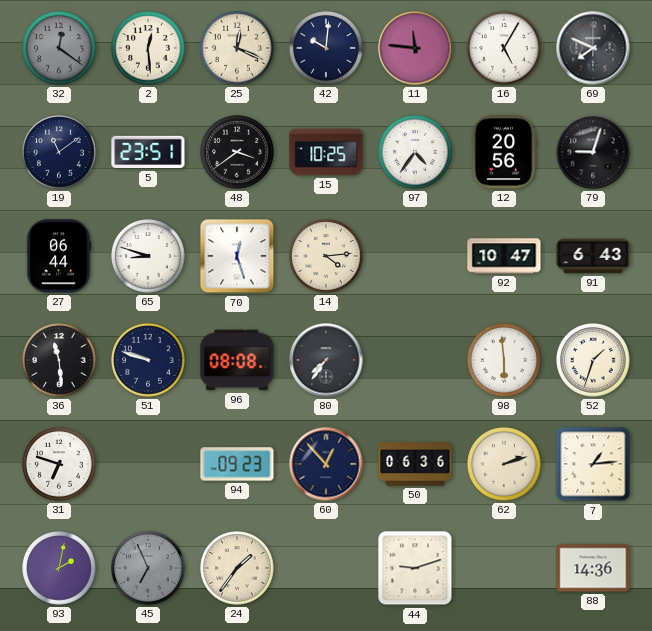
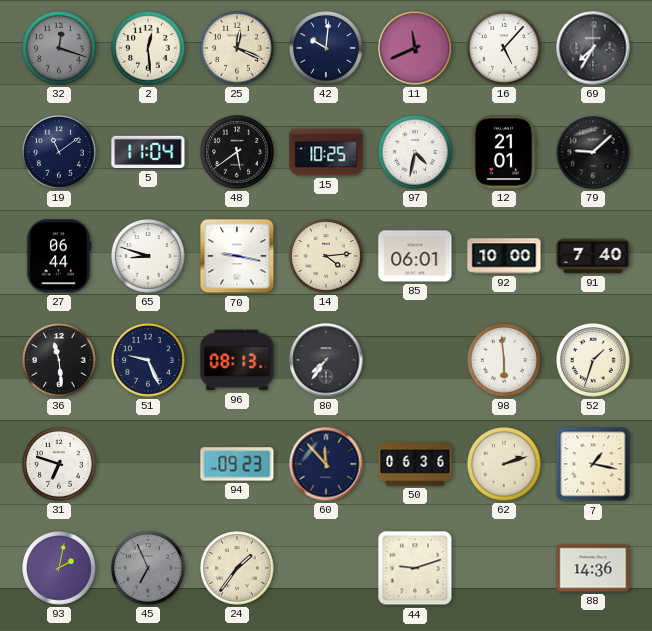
32: 12:21 -> 12:18
11: 11:46 -> 11:41
16: 5:05 -> 5:07
69: 7:49 -> 7:35
5: 23:51 -> 11:04
48: 3:39 -> 5:39
97: 4:36 -> 4:32
12: 20:56 -> 21:01
79: 9:03 -> 9:08
70: 12:27 -> 9:17
85: none -> 06:01
92: 10:47 -> 10:00
91: 6:43 -> 7:40
51: 9:48 -> 9:26
96: 08:08 -> 08:13
60: 12:53 -> 11:53
7: 1:14 -> 1:17
